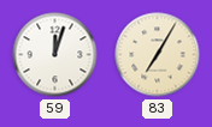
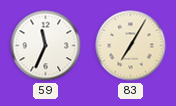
59: 12:03 -> 11:34
